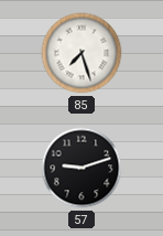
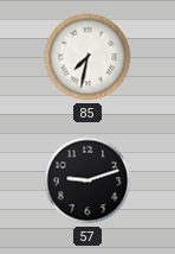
85: 7:27 -> 7:32
